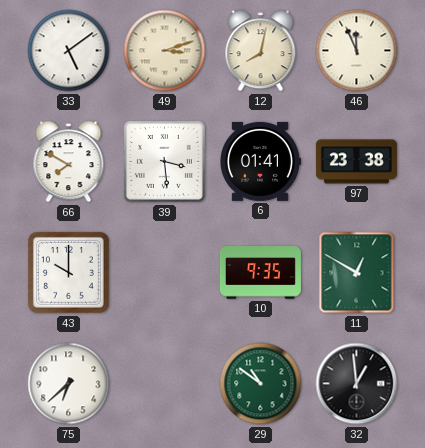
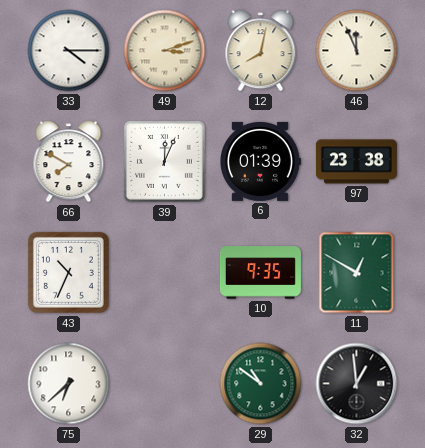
33: 5:09 -> 4:15
39: 3:29 -> 12:04
6: 01:41 -> 01:39
43: 10:00 -> 10:34
